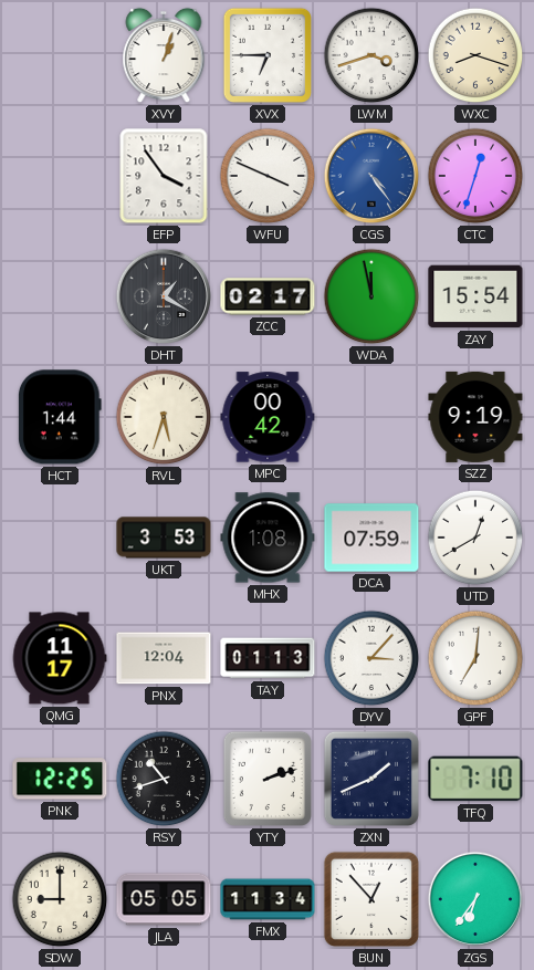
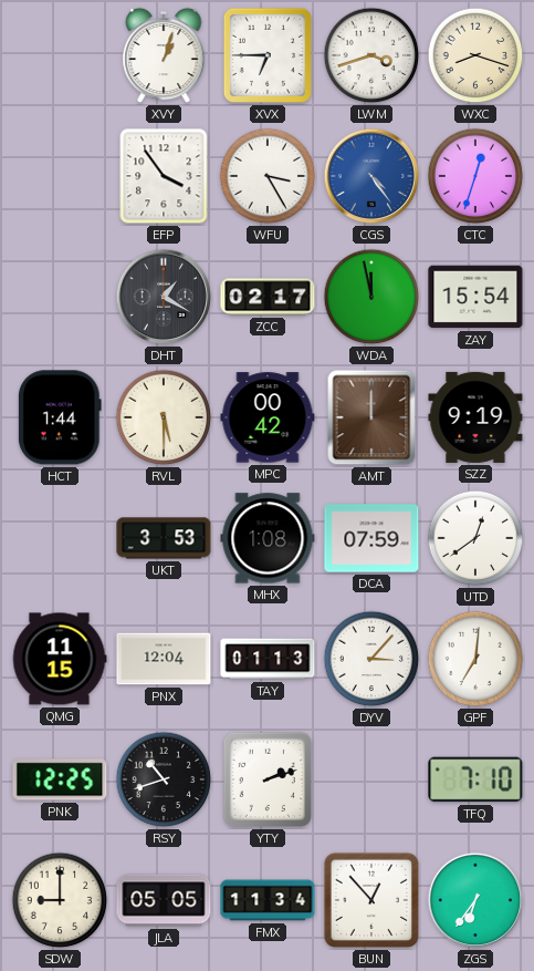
WFU: 3:49 -> 3:25
RVL: 5:33 -> 5:30
AMT: none -> 12:00
UTD: 12:40 -> 12:39
QMG: 11:17 -> 11:15
ZXN: 1:41 -> none
